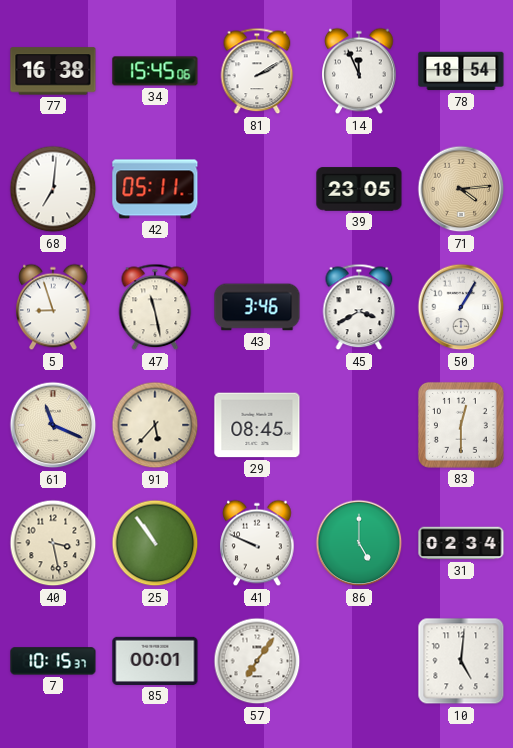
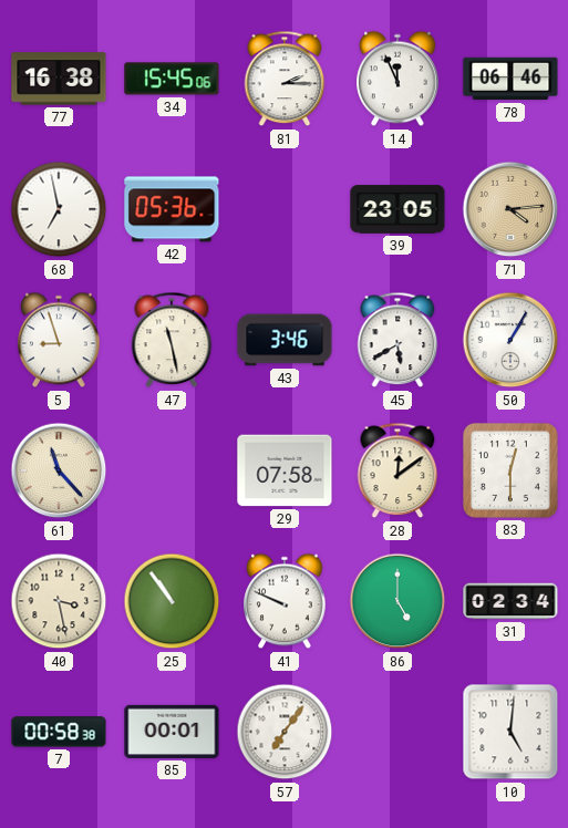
81: 2:10 -> 2:15
78: 18:54 -> 06:46
68: 7:01 -> 6:58
42: 05:11 -> 05:36
45: 3:40 -> 5:40
61: 11:19 -> 11:23
91: 5:37 -> none
29: 08:45 -> 07:58
28: none -> 12:09
7: 10:15 -> 00:58
